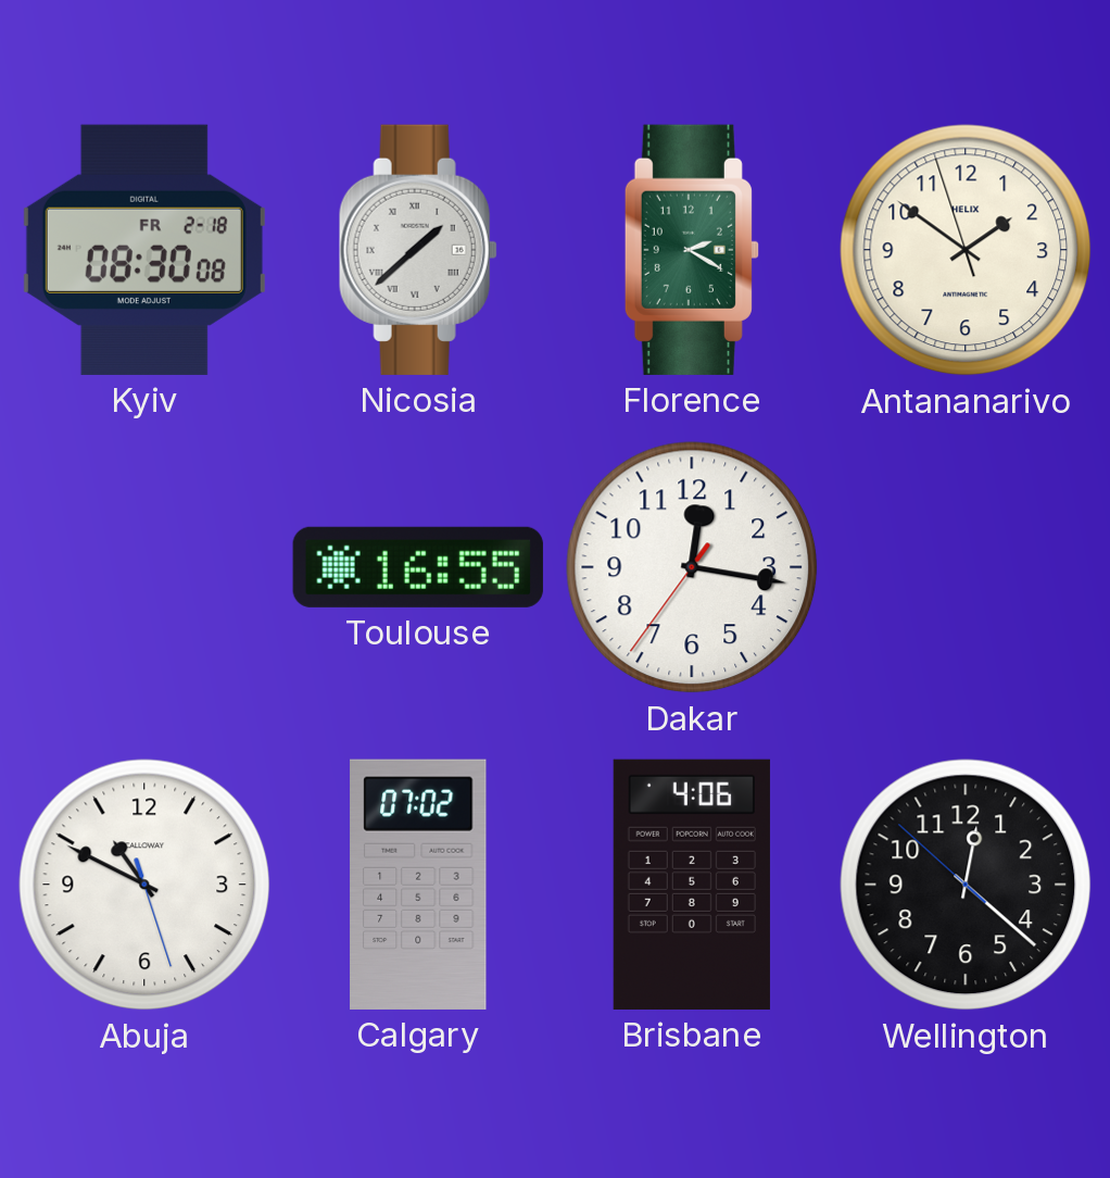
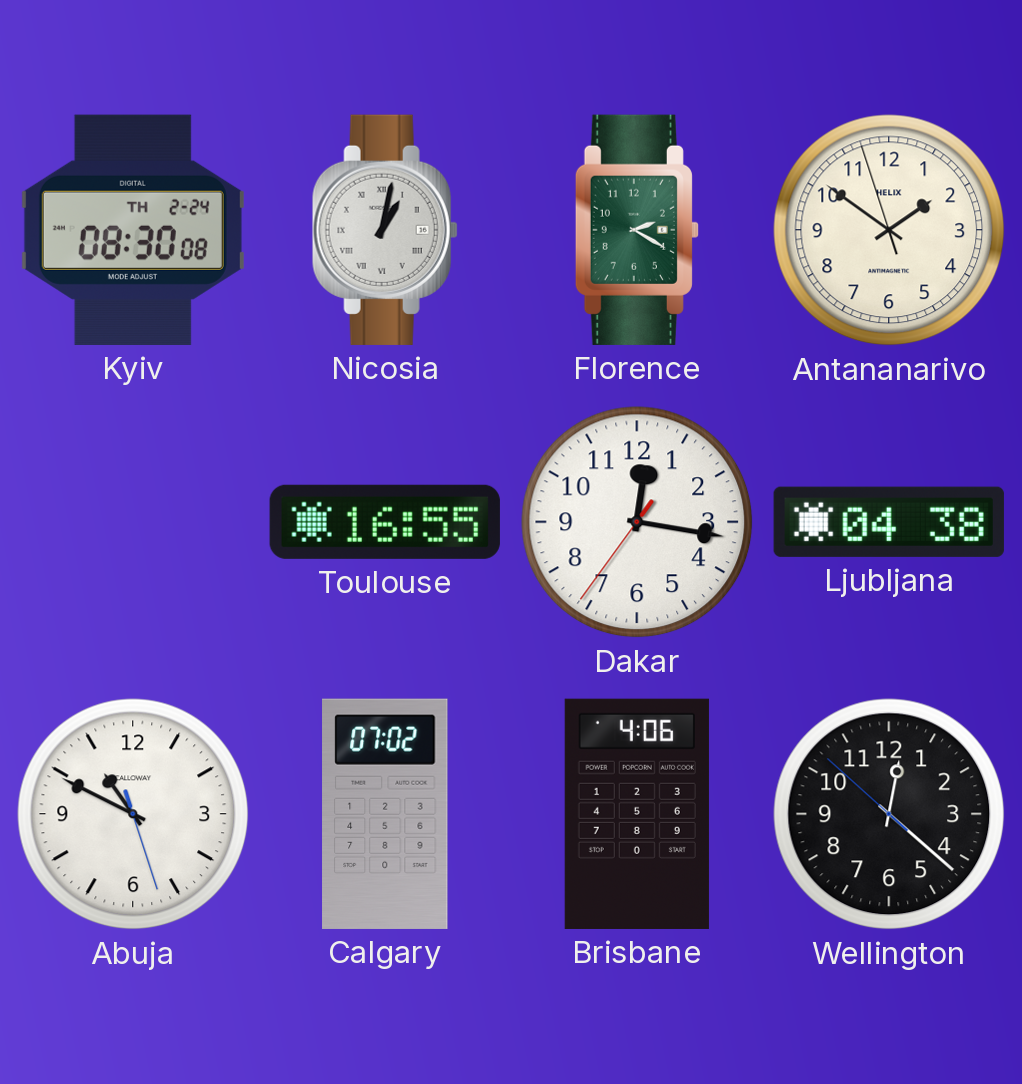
Kyiv date: FR 2-18 -> TH 2-24
Nicosia: 1:38 -> 1:02
Ljubljana: none -> 04:38
